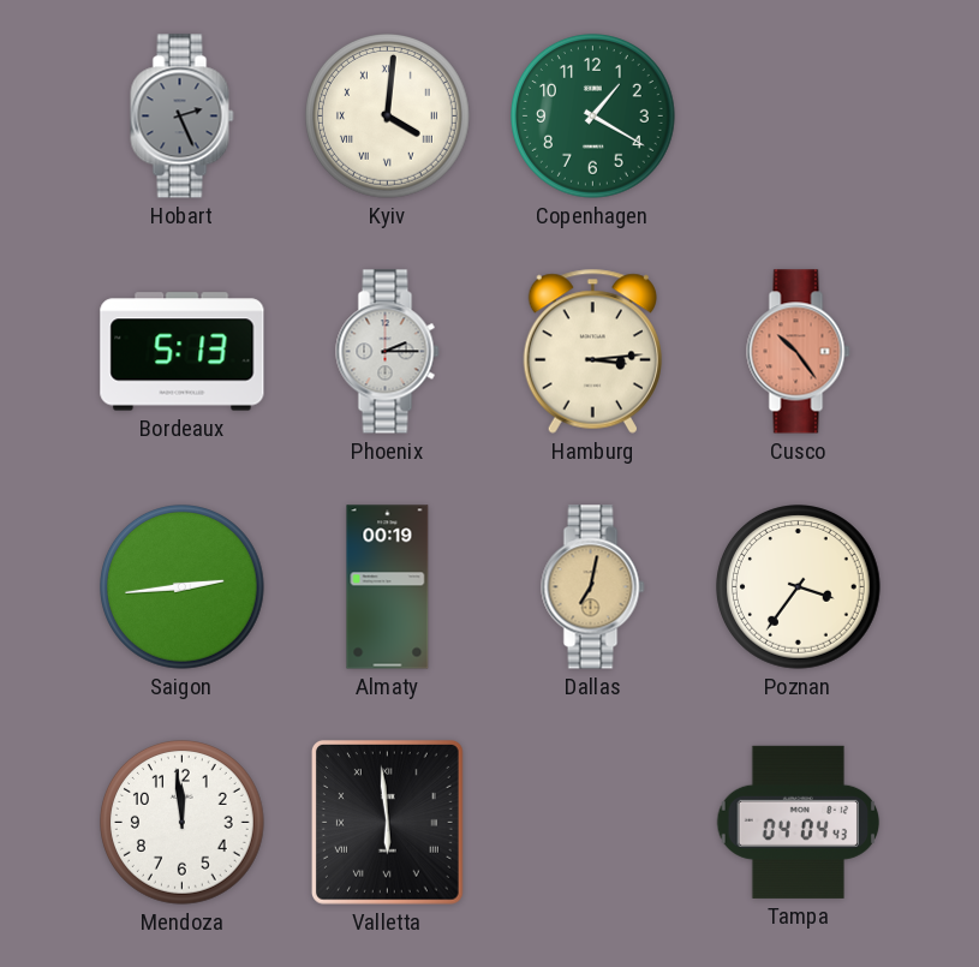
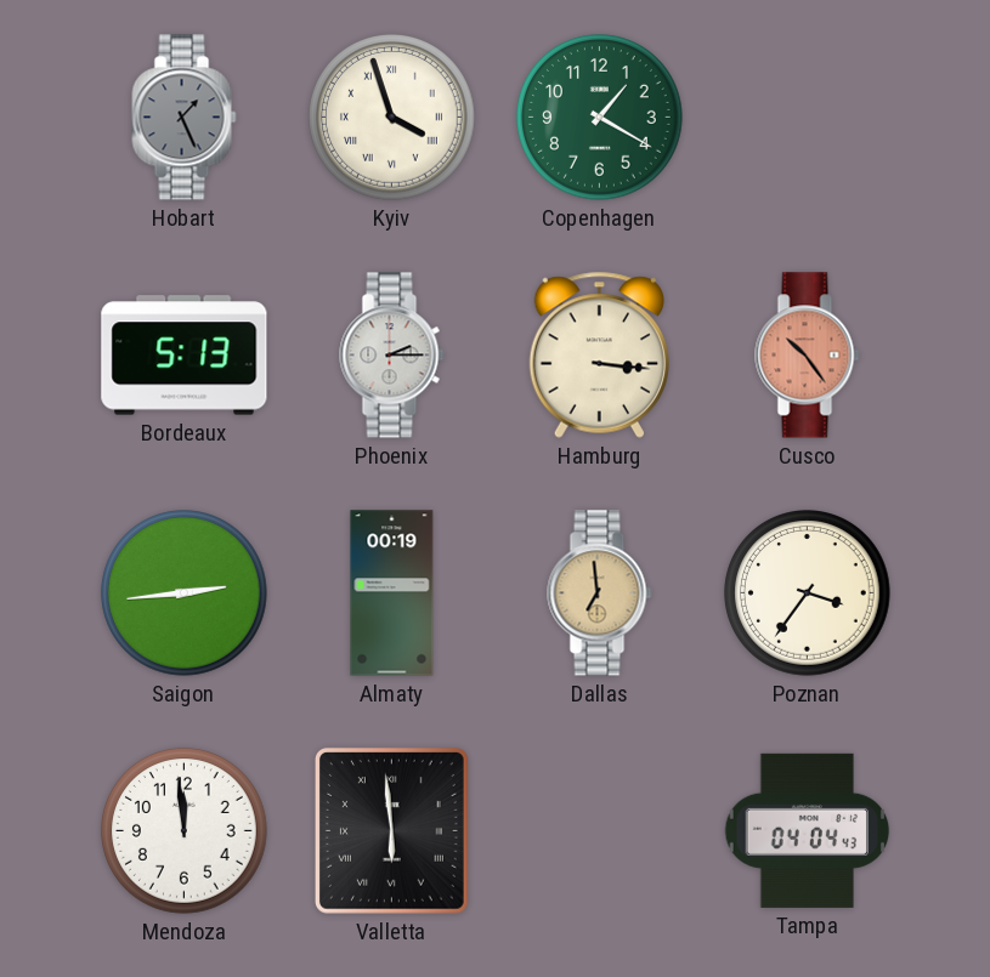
Hobart: 2:26 -> 1:26
Kyiv: 4:01 -> 3:57
Hamburg: 3:14 -> 3:16
Dallas: 7:02 -> 6:59
